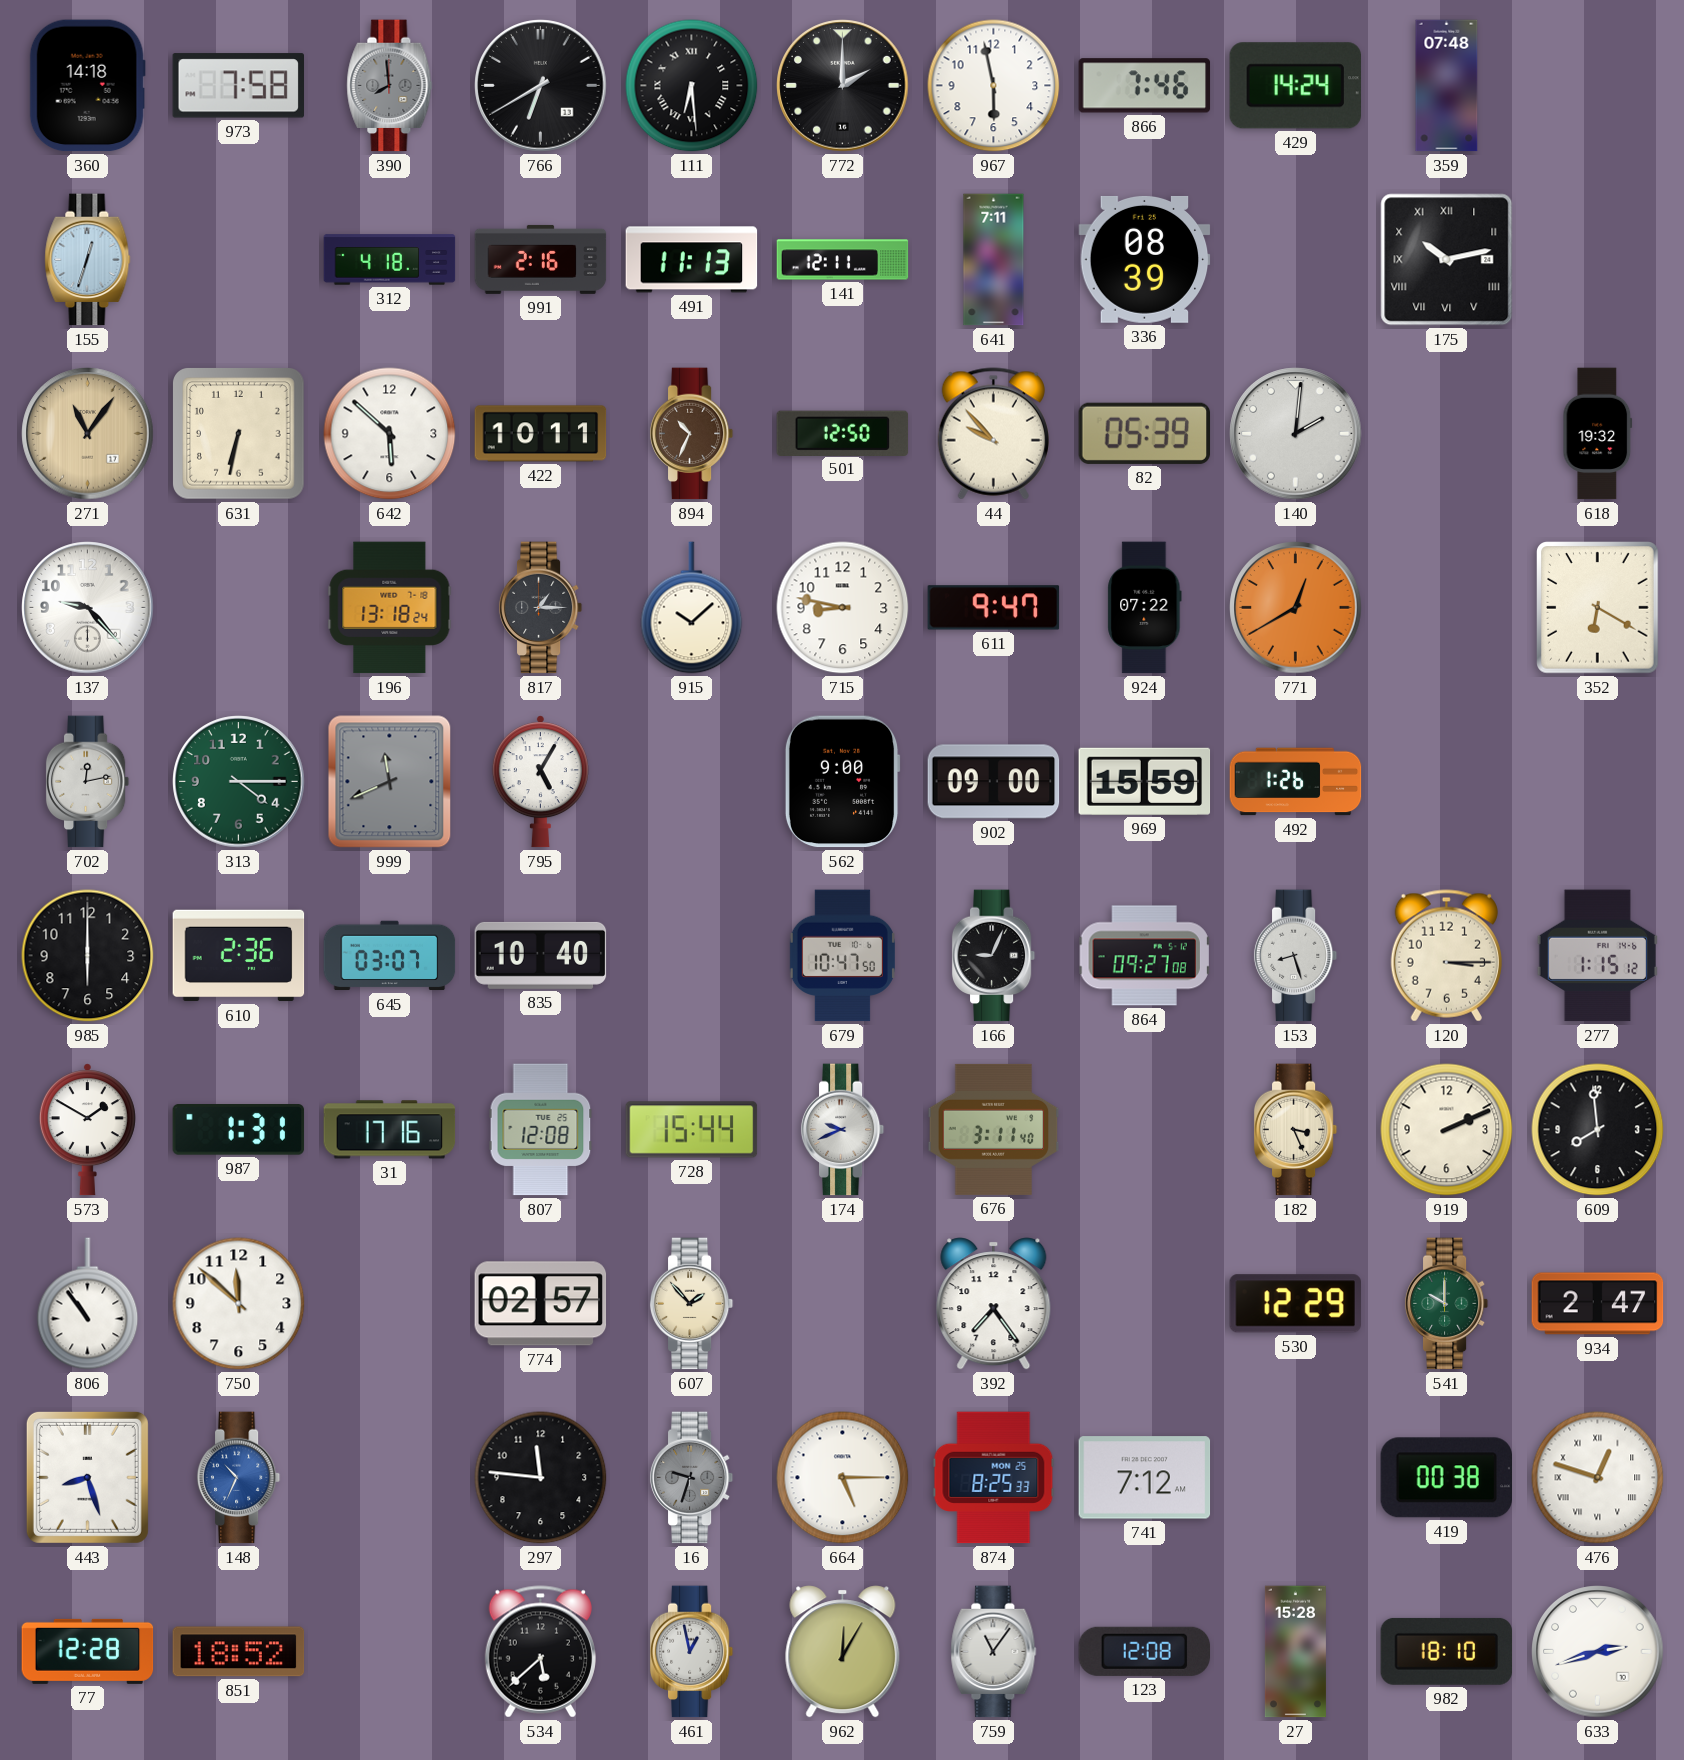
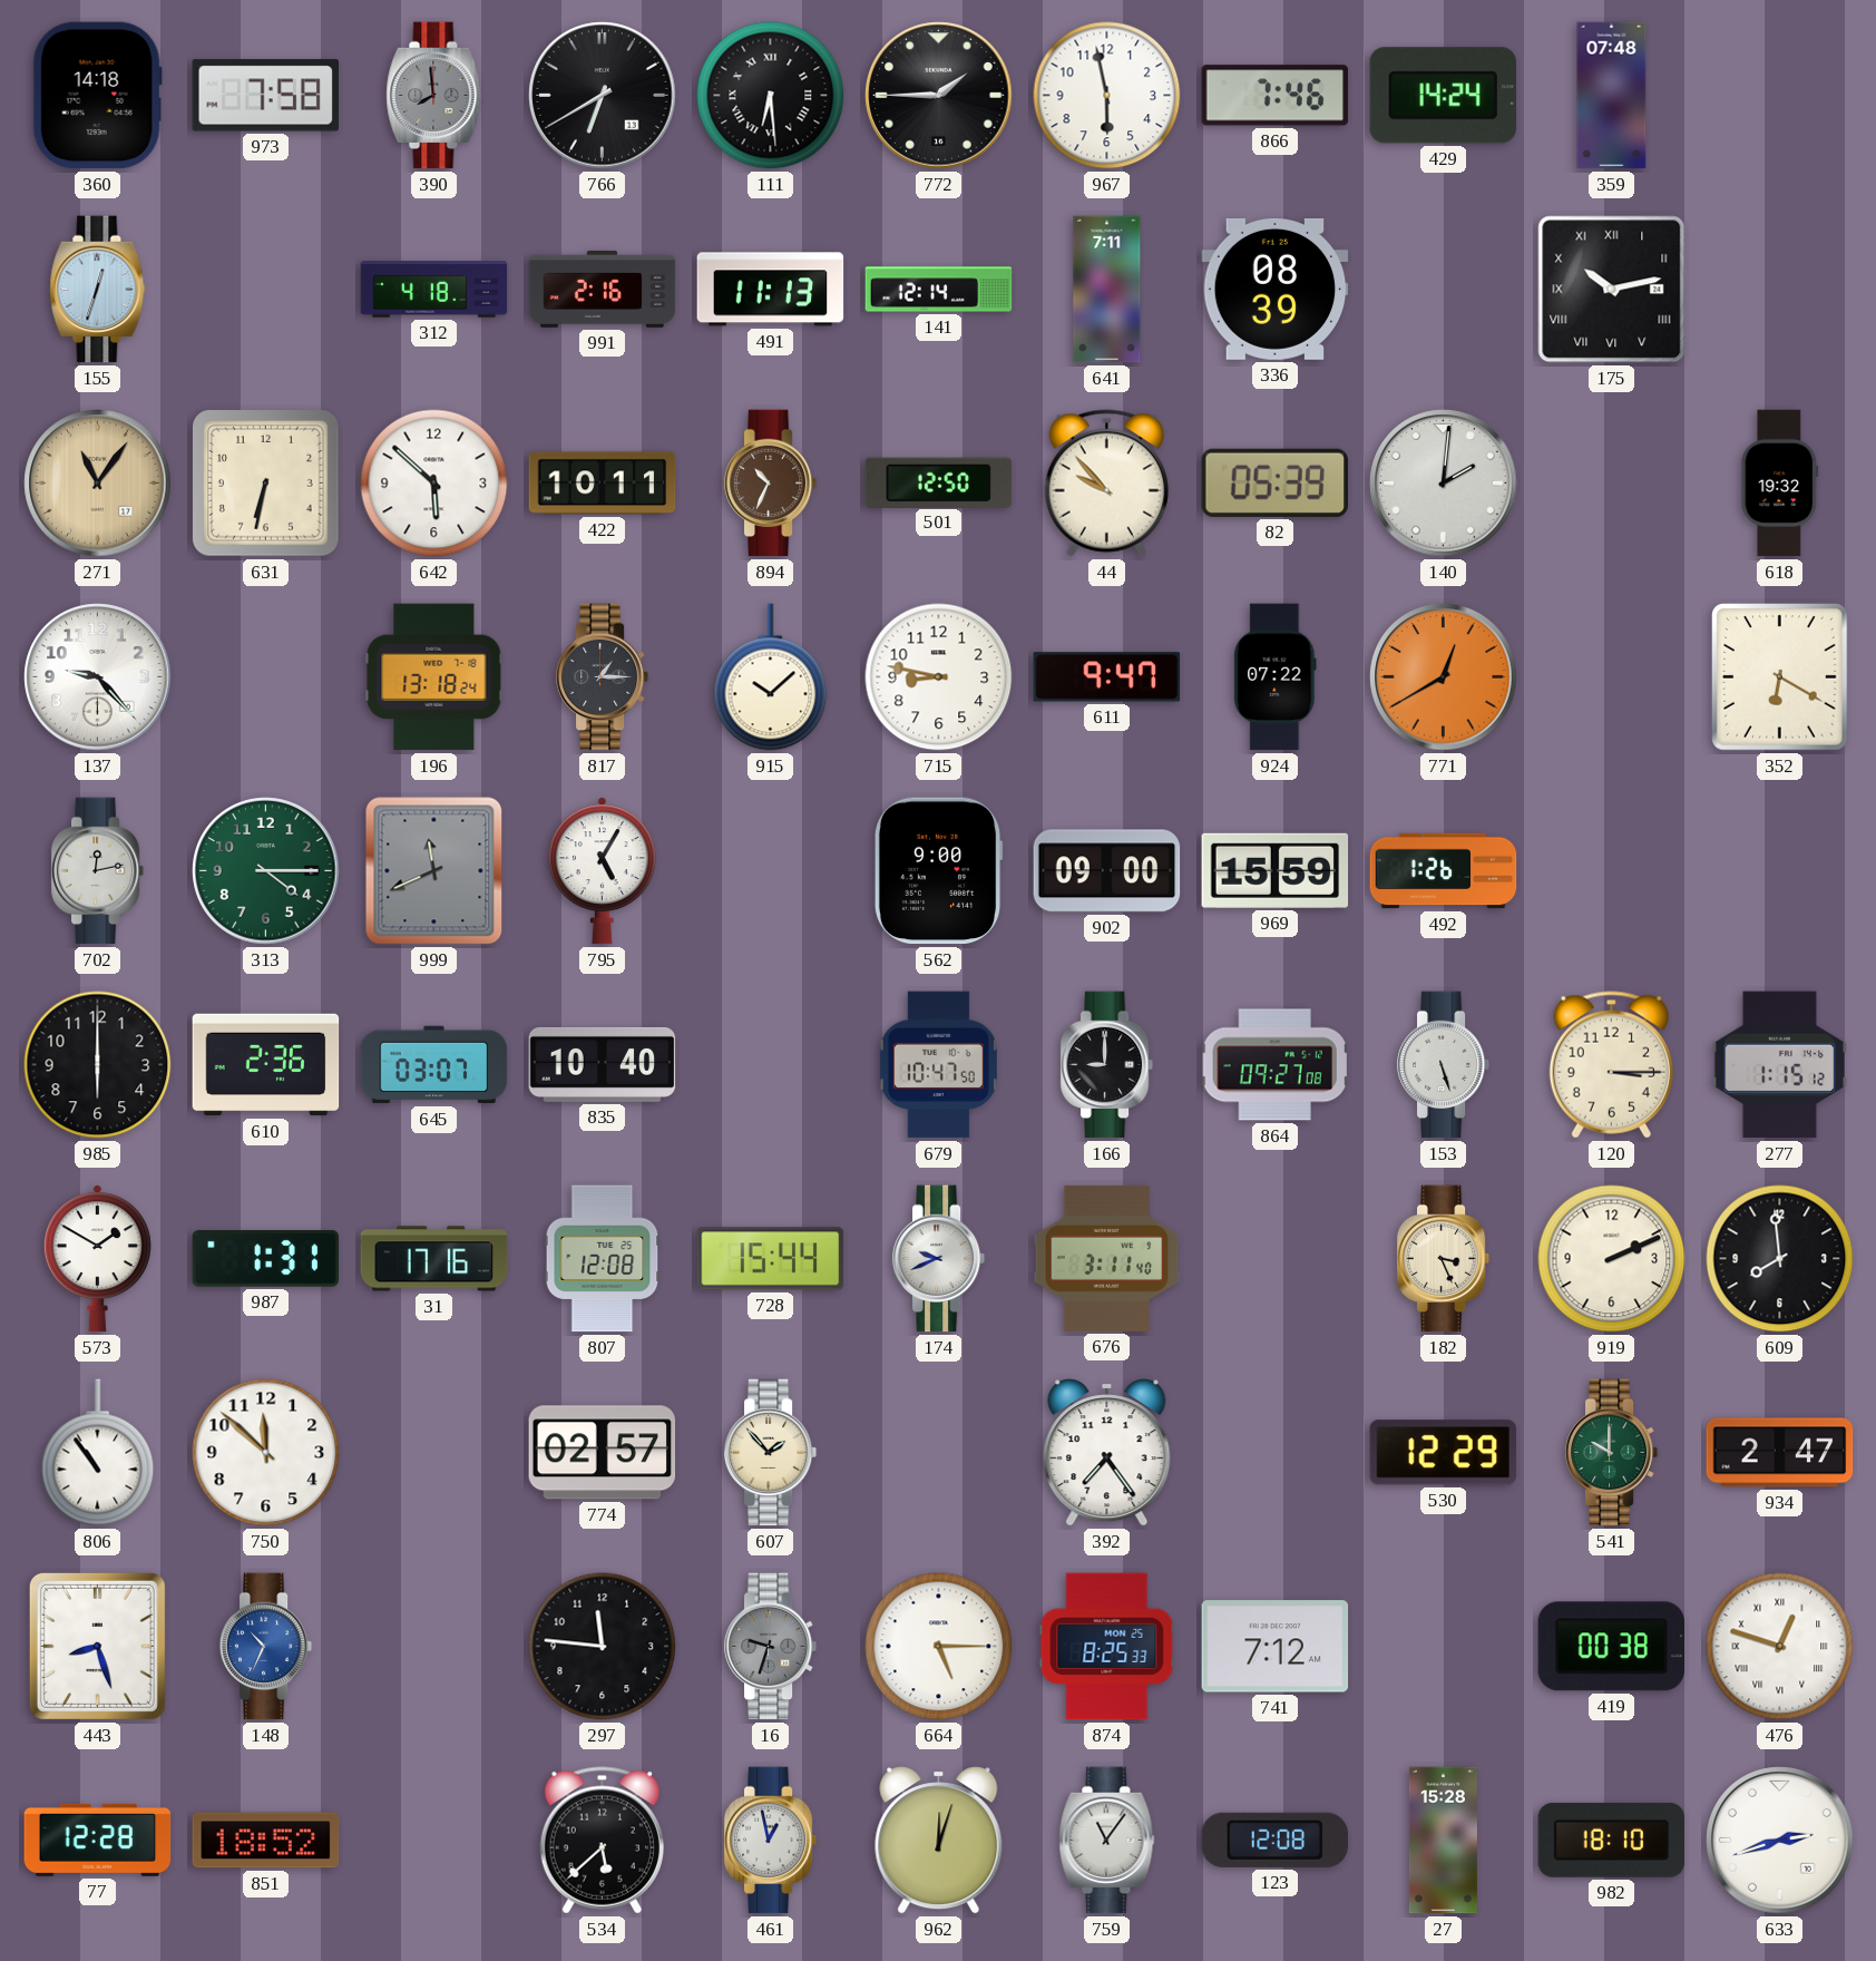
772: 2:00 -> 1:45
141: 12:11 -> 12:14
166: 9:04 -> 9:00
153: 8:27 -> 5:27
962: 12:05 -> 12:03
